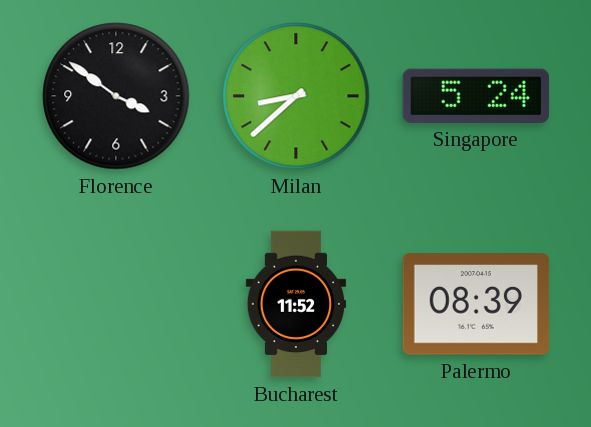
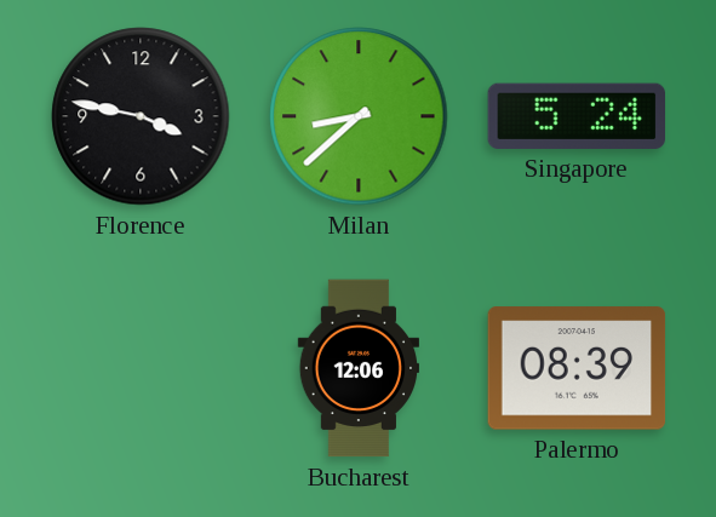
Florence: 3:51 -> 3:47
Bucharest: 11:52 -> 12:06
